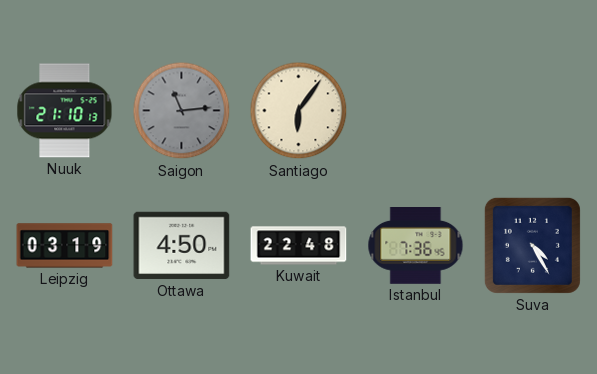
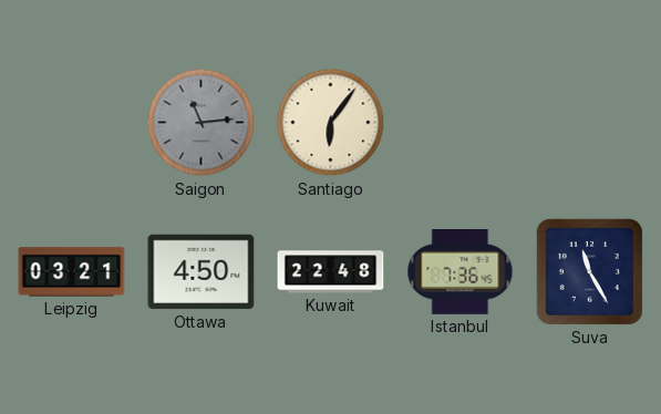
Nuuk: 21:10 -> none
Leipzig: 03:19 -> 03:21
Suva: 4:25 -> 11:25
